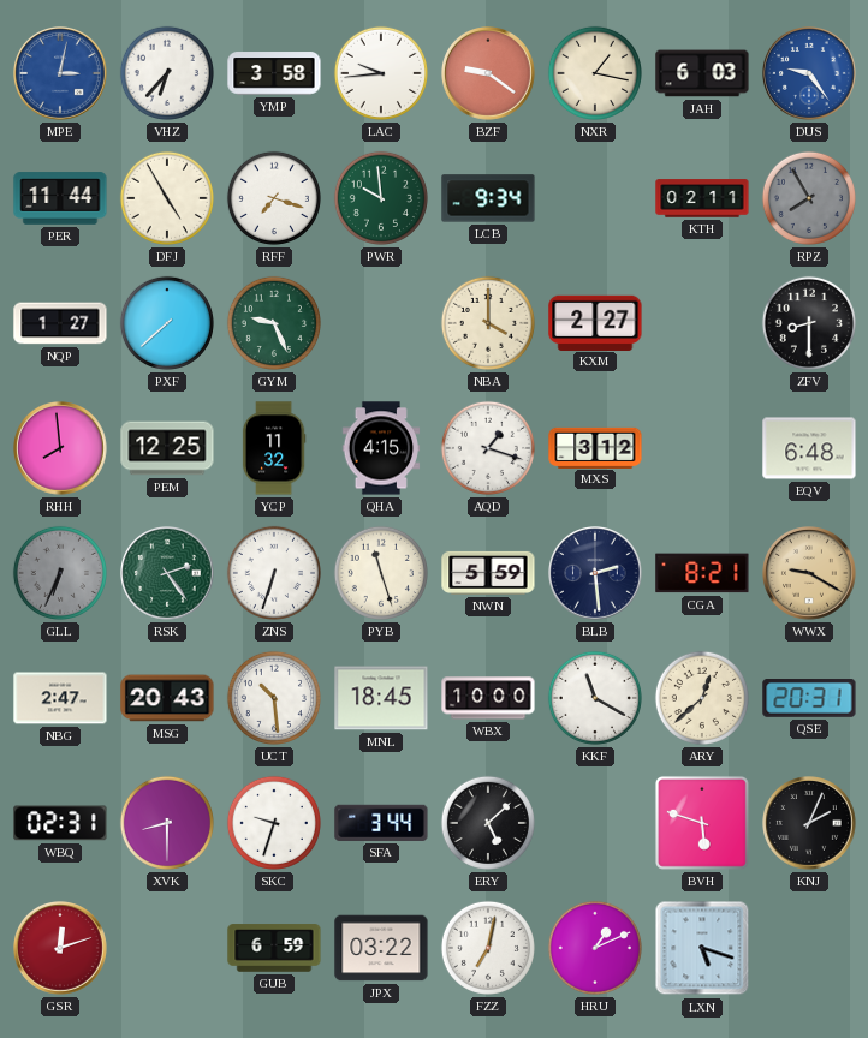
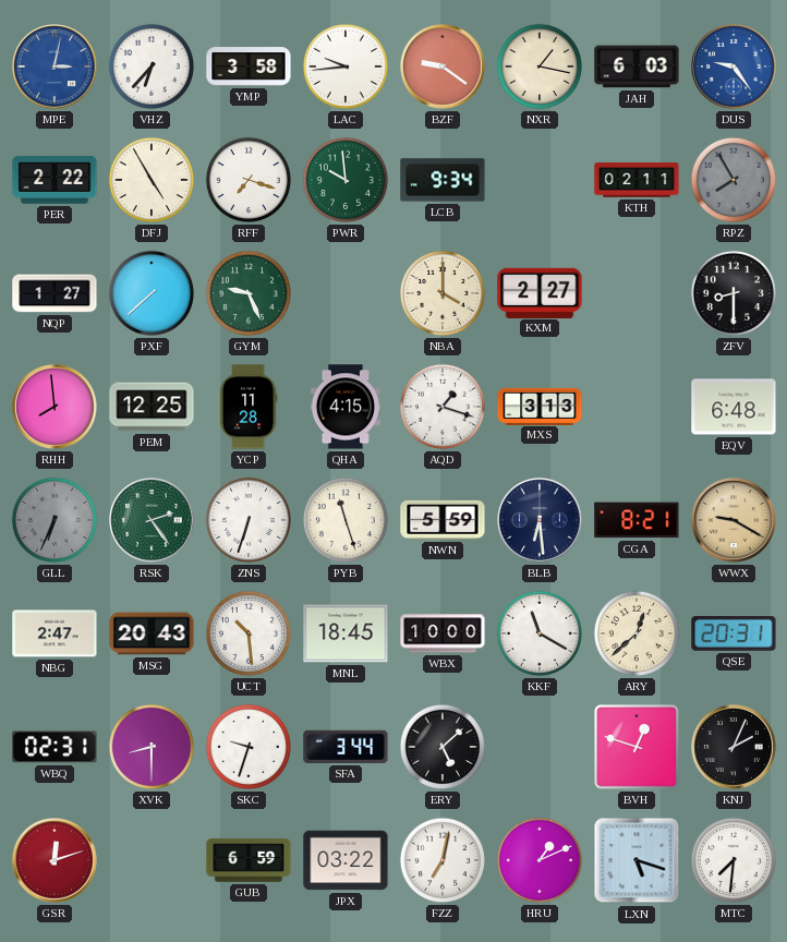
PER: 11:44 -> 2:22
YCP: 11:32 -> 11:28
MXS: 3:12 -> 3:13
BLB: 2:29 -> 6:29
BVH: 5:48 -> 12:48
MTC: none -> 7:31
